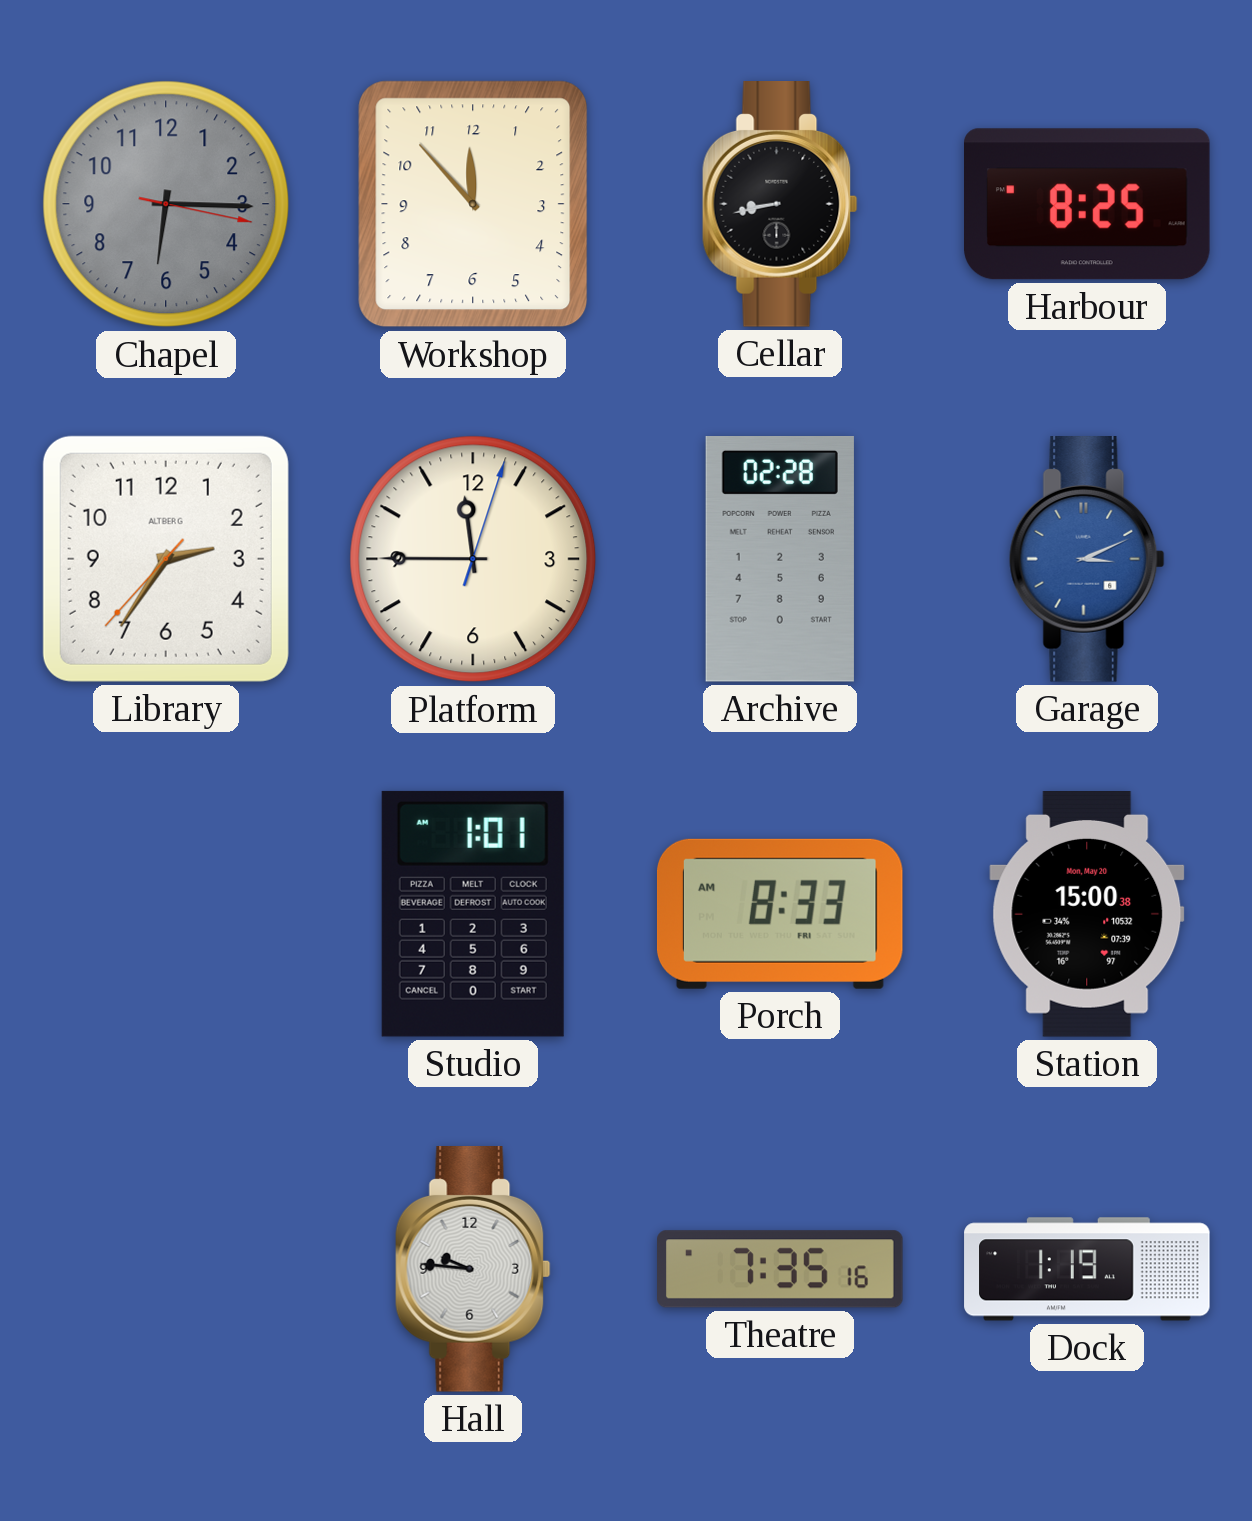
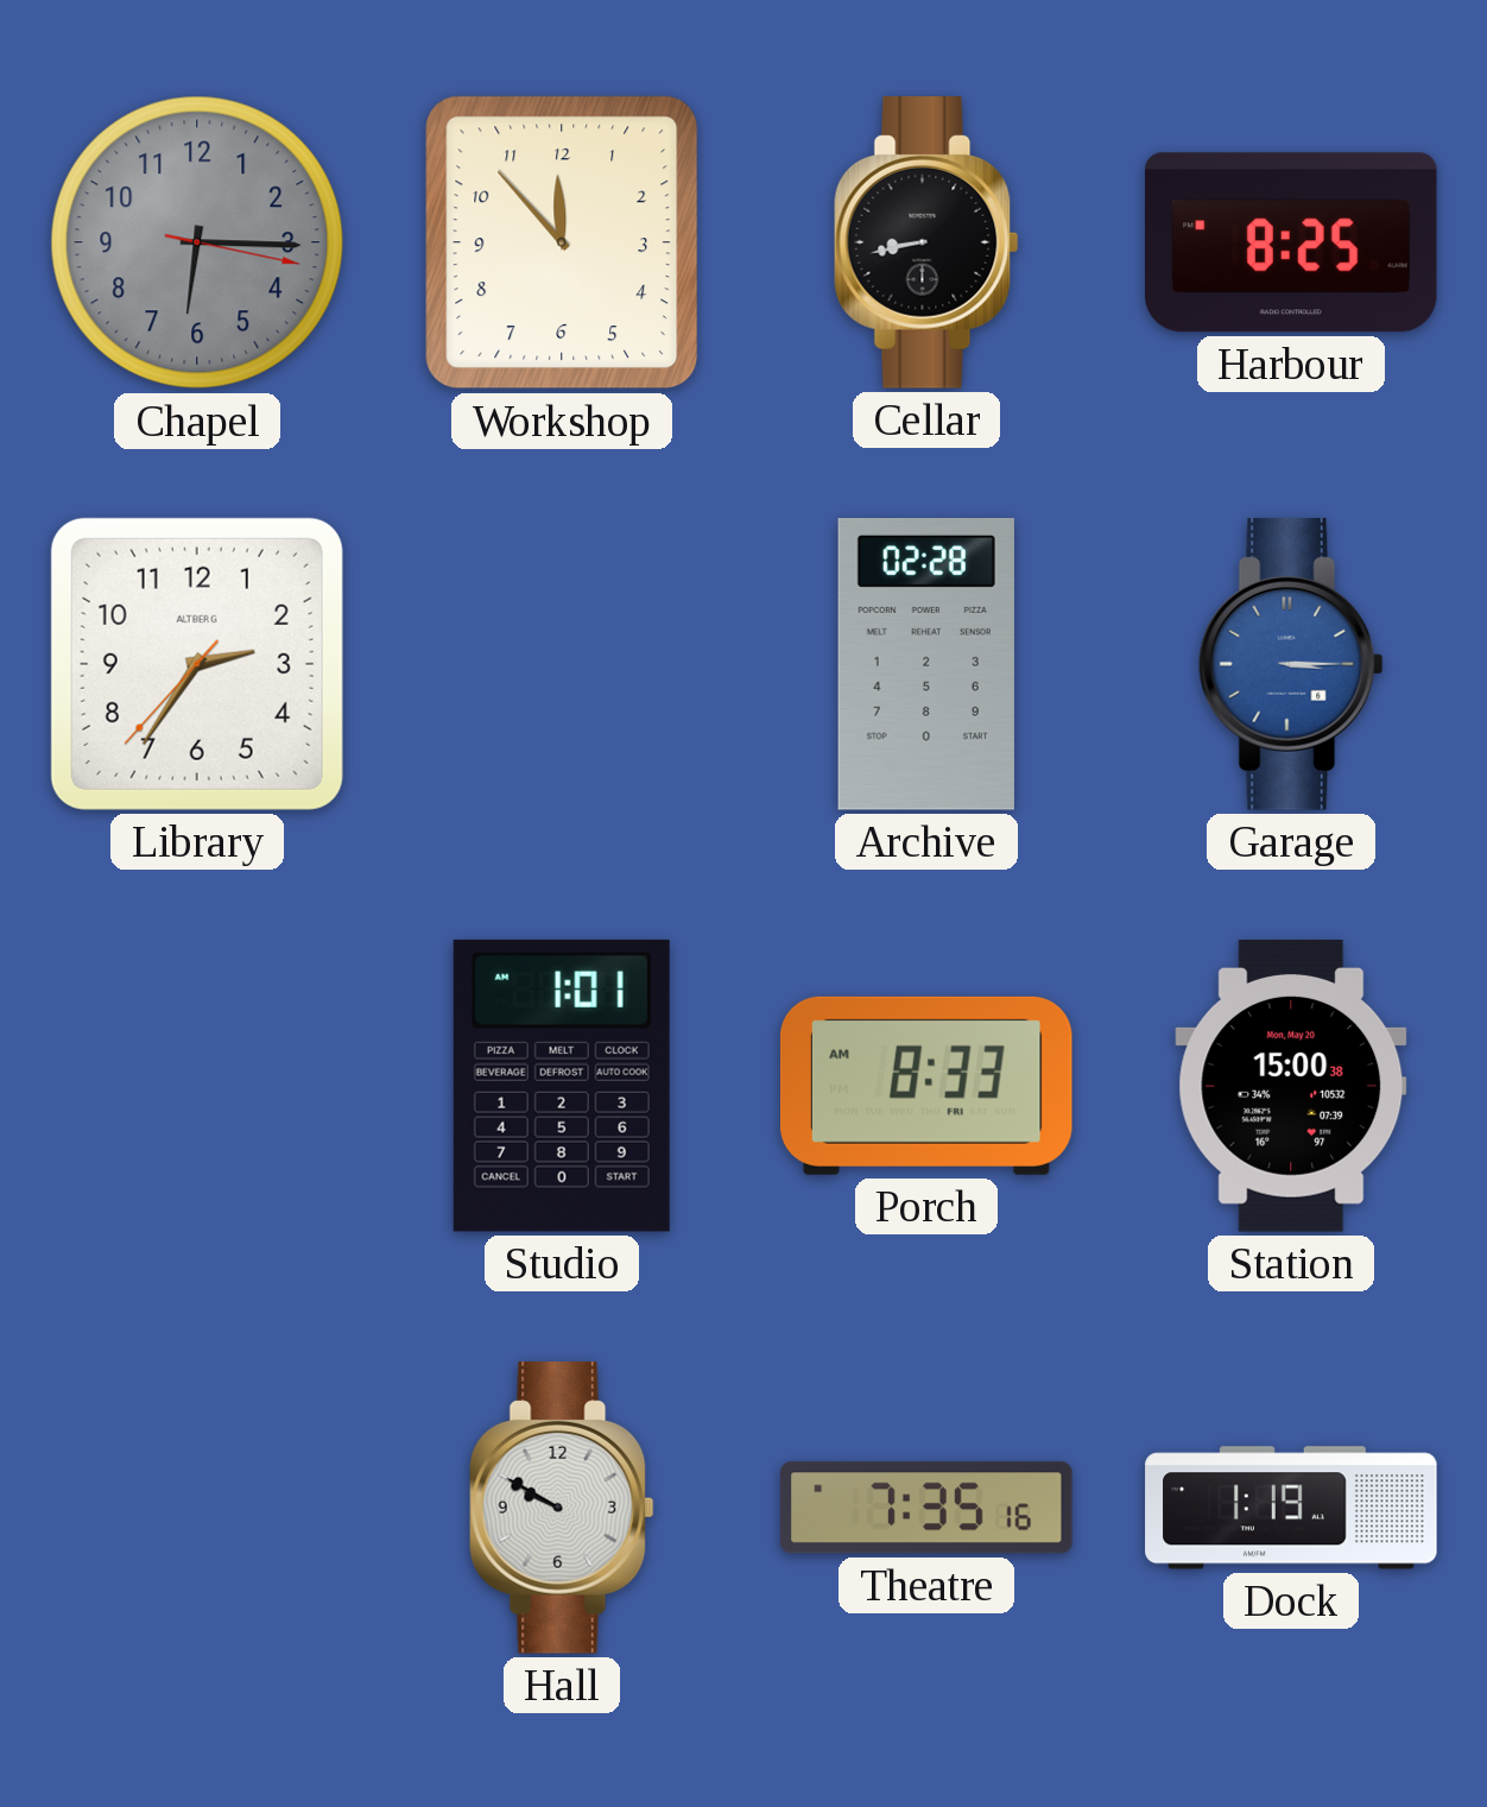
Platform: 11:45 -> none
Garage: 3:11 -> 3:15
Hall: 9:46 -> 9:50
